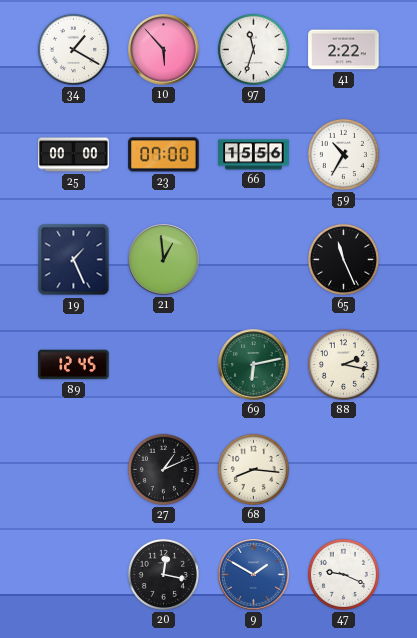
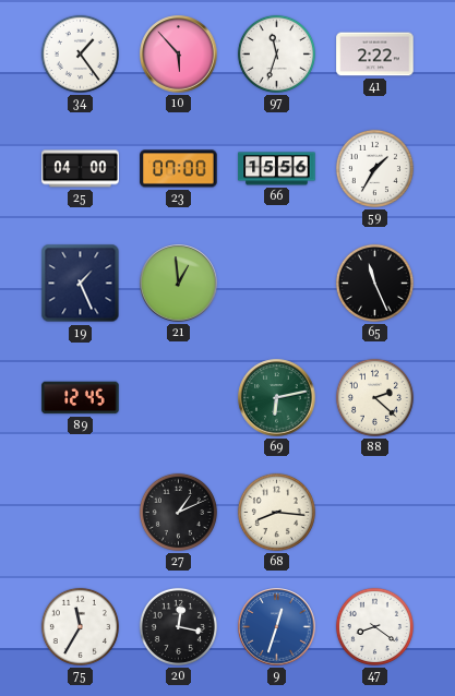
34: 1:20 -> 1:24
25: 00:00 -> 04:00
59: 10:35 -> 1:35
88: 2:17 -> 2:22
75: none -> 11:35
9: 1:50 -> 12:33
47: 9:19 -> 8:21
